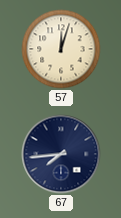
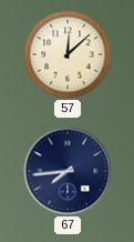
57: 12:03 -> 12:08
